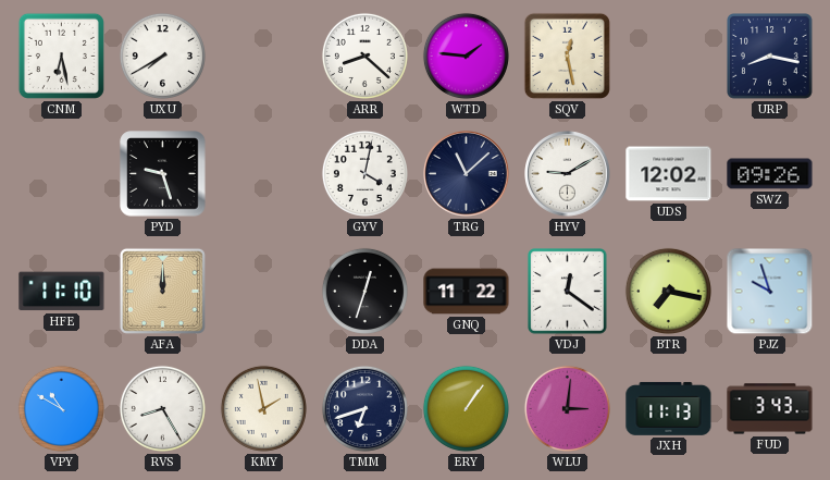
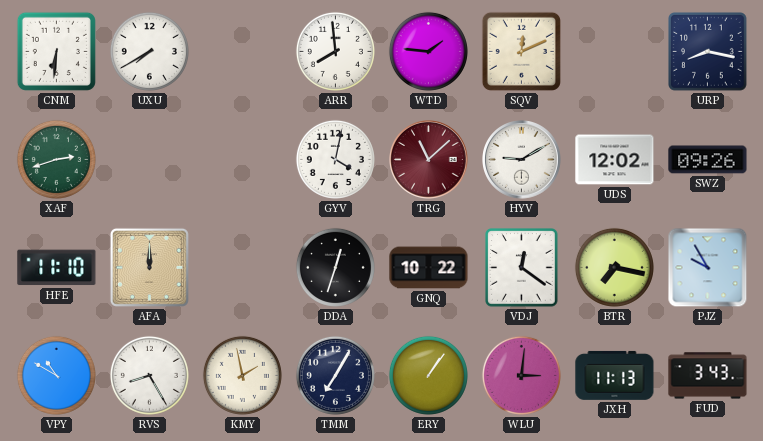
CNM: 6:28 -> 6:31
ARR: 8:22 -> 7:59
SQV: 12:28 -> 12:11
XAF: none -> 2:42
PYD: 9:27 -> none
TRG dial: navy -> burgundy
GNQ: 11:22 -> 10:22
PJZ: 9:57 -> 9:55
TMM: 6:42 -> 7:05
